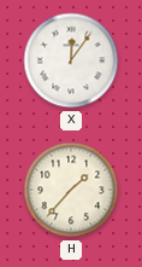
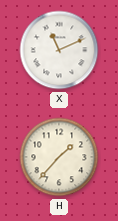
X: 12:06 -> 11:11
